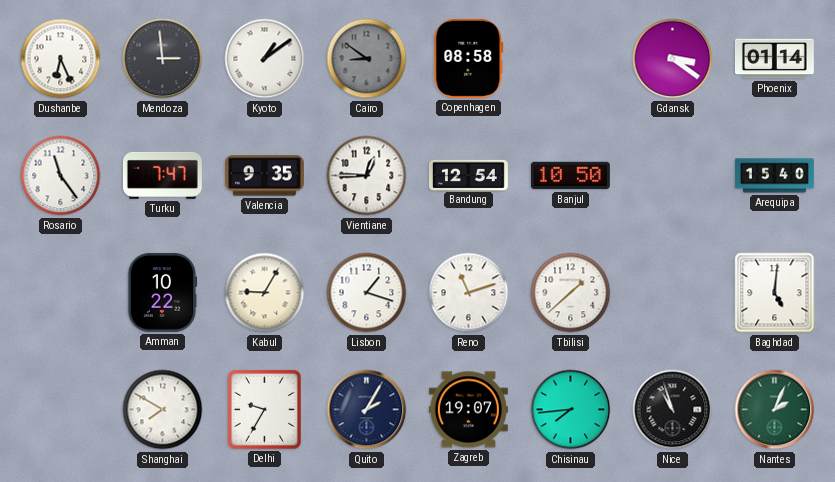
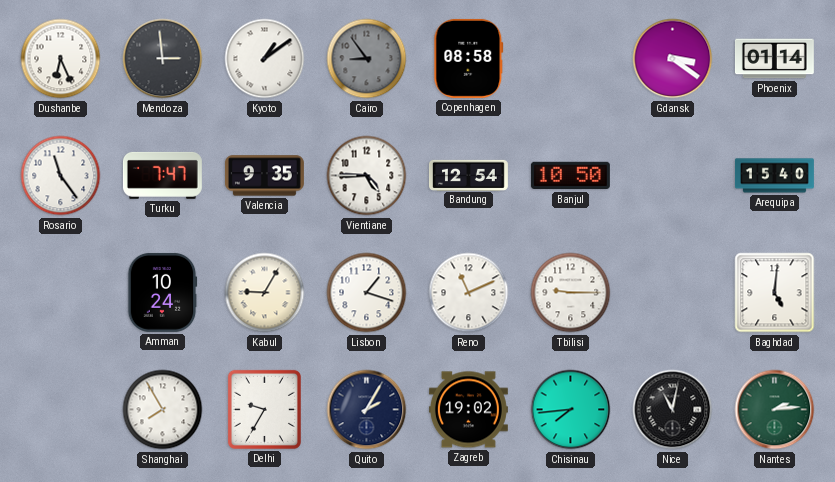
Cairo: 8:51 -> 8:54
Vientiane: 12:45 -> 4:45
Amman: 10:22 -> 10:24
Reno: 11:12 -> 11:11
Tbilisi: 1:38 -> 9:15
Shanghai: 7:50 -> 7:55
Zagreb: 19:07 -> 19:02
Nice: 10:57 -> 11:02
Nantes: 2:04 -> 2:14
